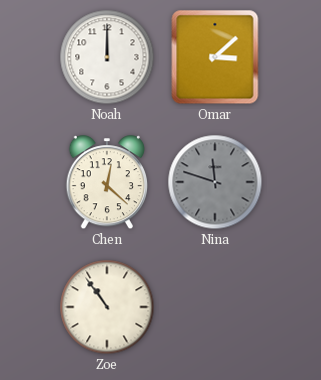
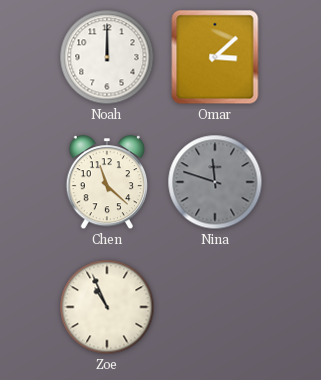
Chen: 12:22 -> 11:22
Zoe: 10:54 -> 10:56
